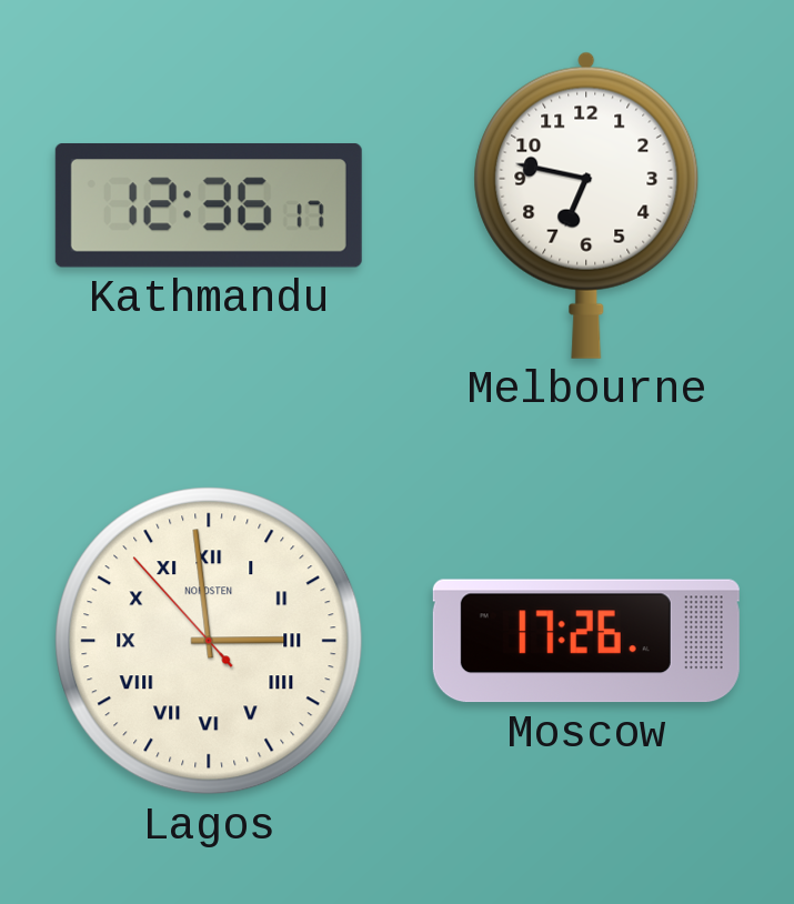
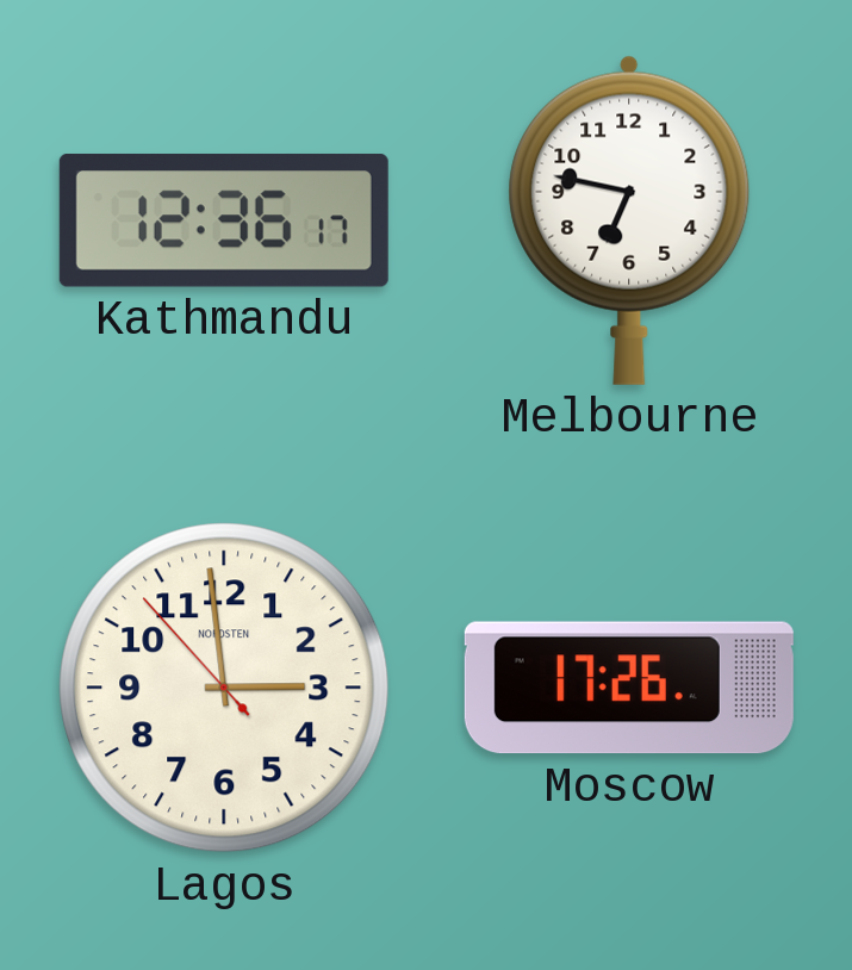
Lagos numerals: Roman -> Arabic
